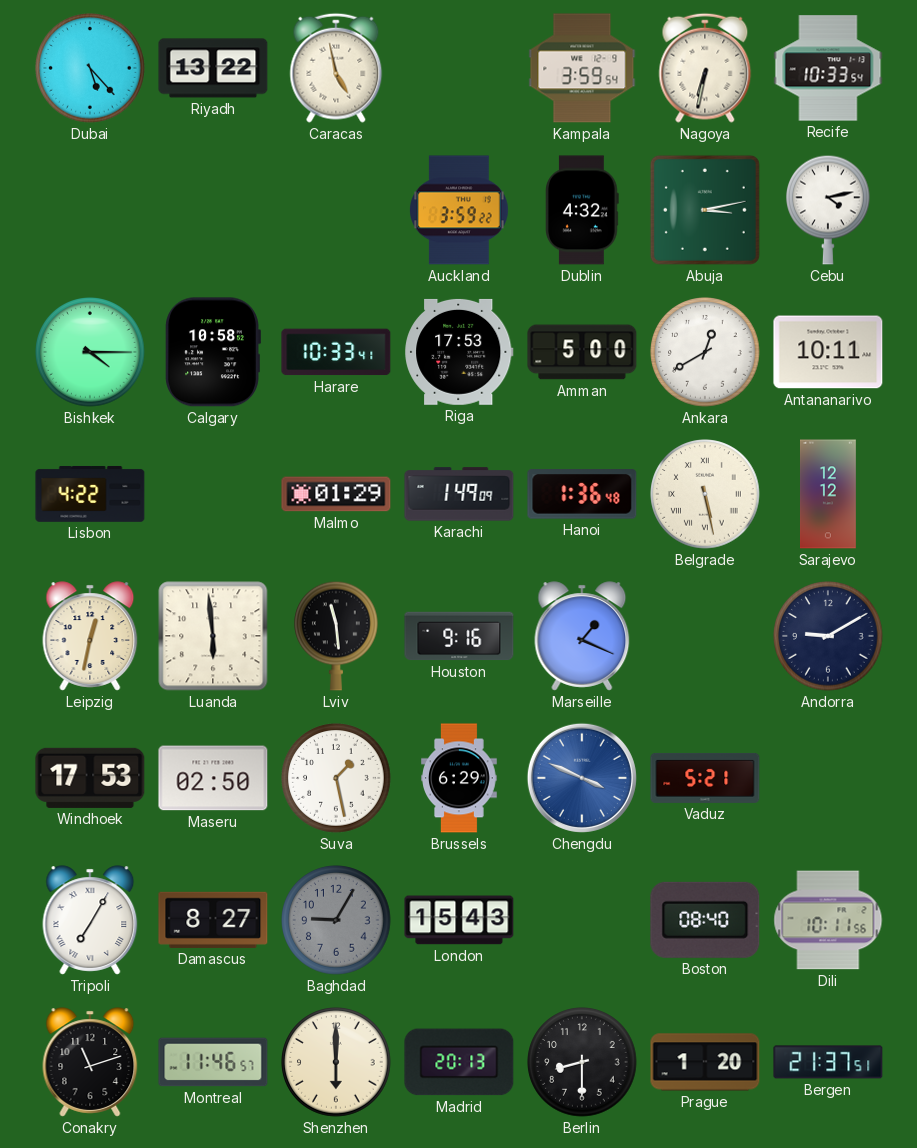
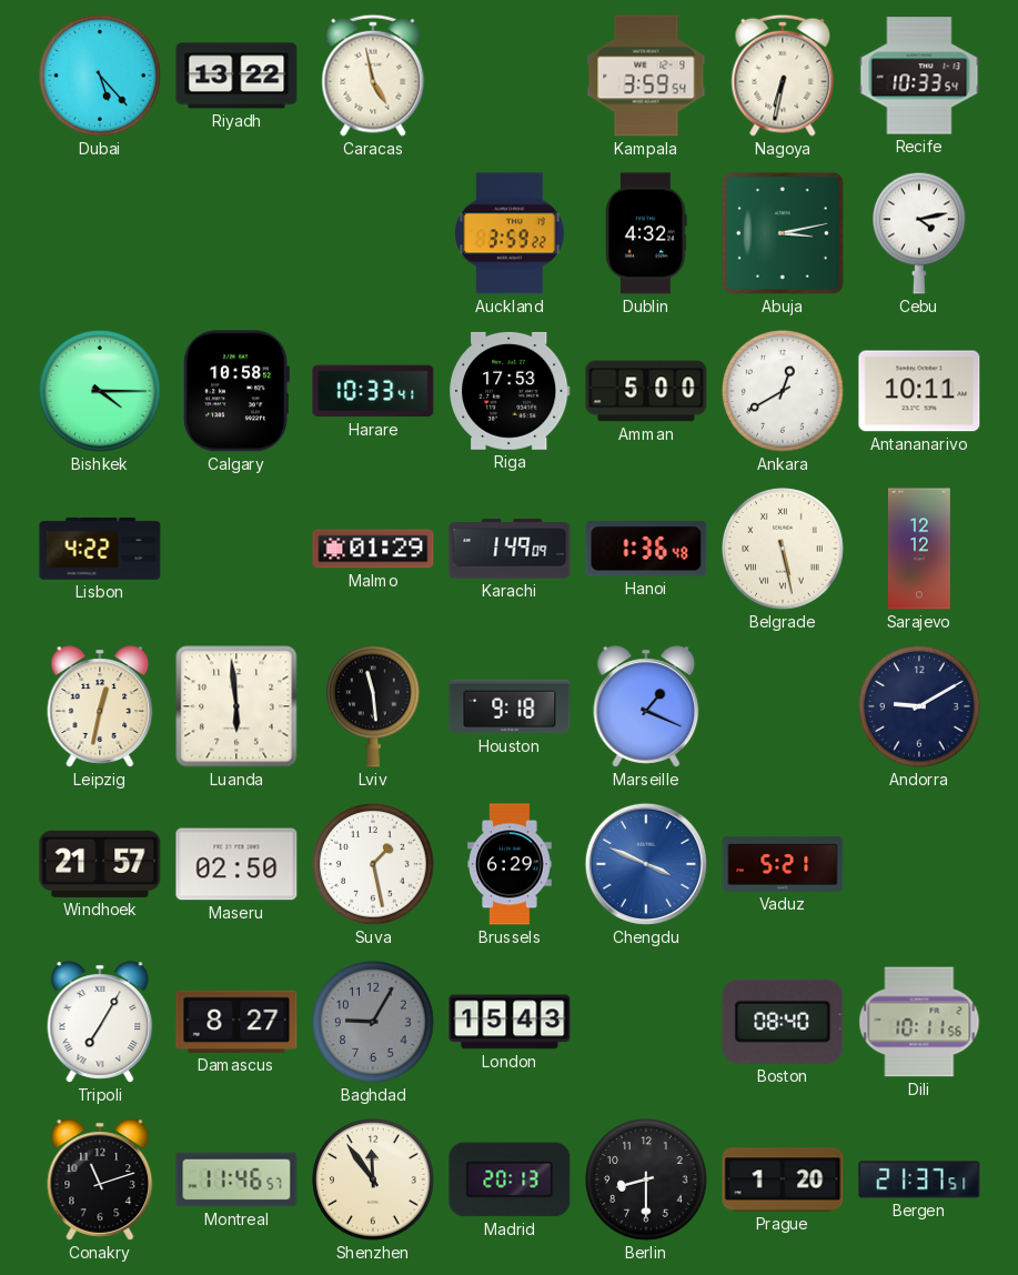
Houston: 9:16 -> 9:18
Windhoek: 17:53 -> 21:57
Shenzhen: 6:00 -> 11:54
